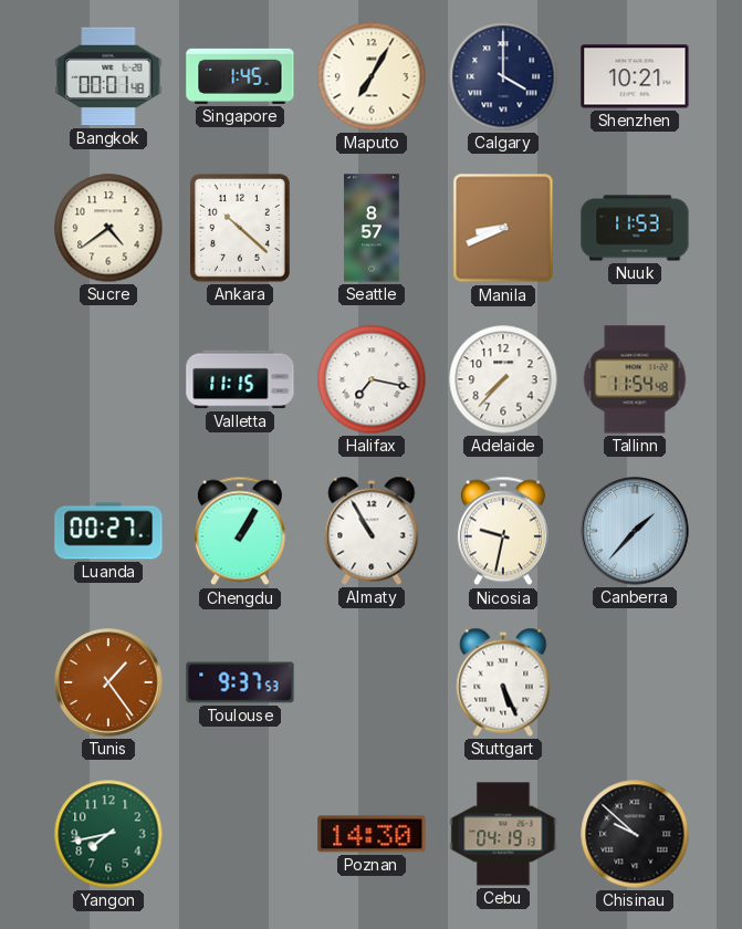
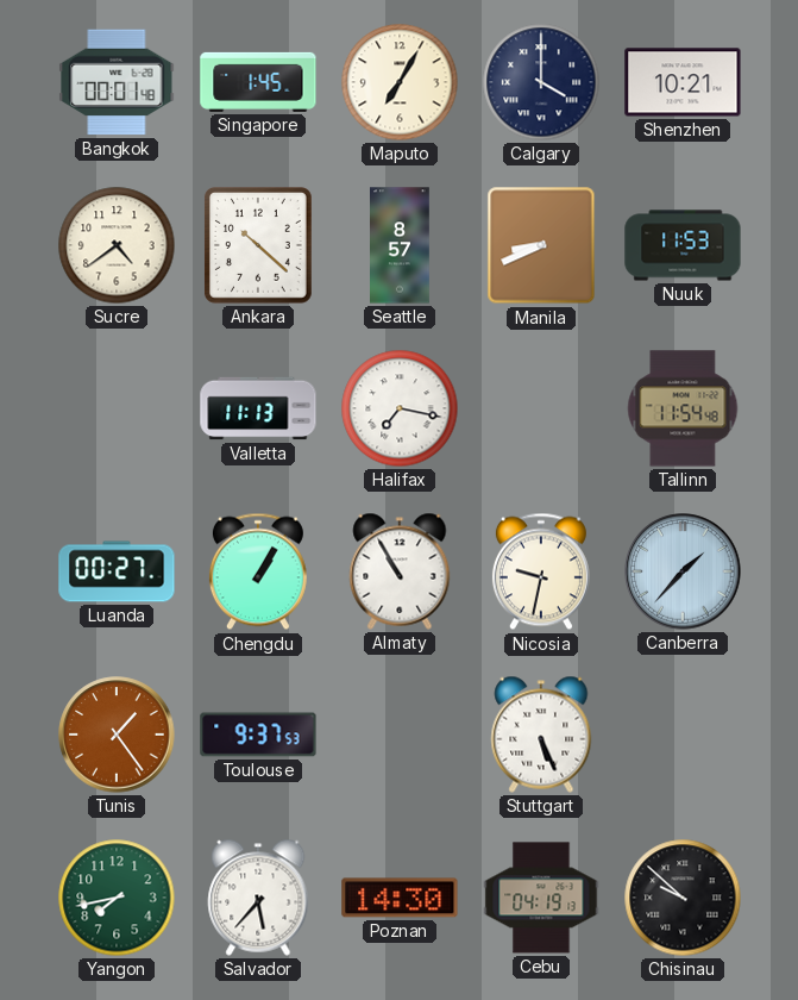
Valletta: 11:15 -> 11:13
Adelaide: 7:37 -> none
Salvador: none -> 5:37
